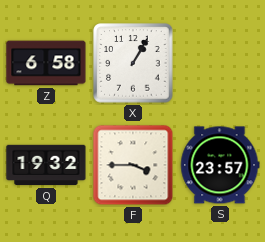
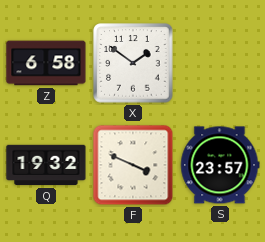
X: 1:05 -> 1:51
F: 3:45 -> 3:49
